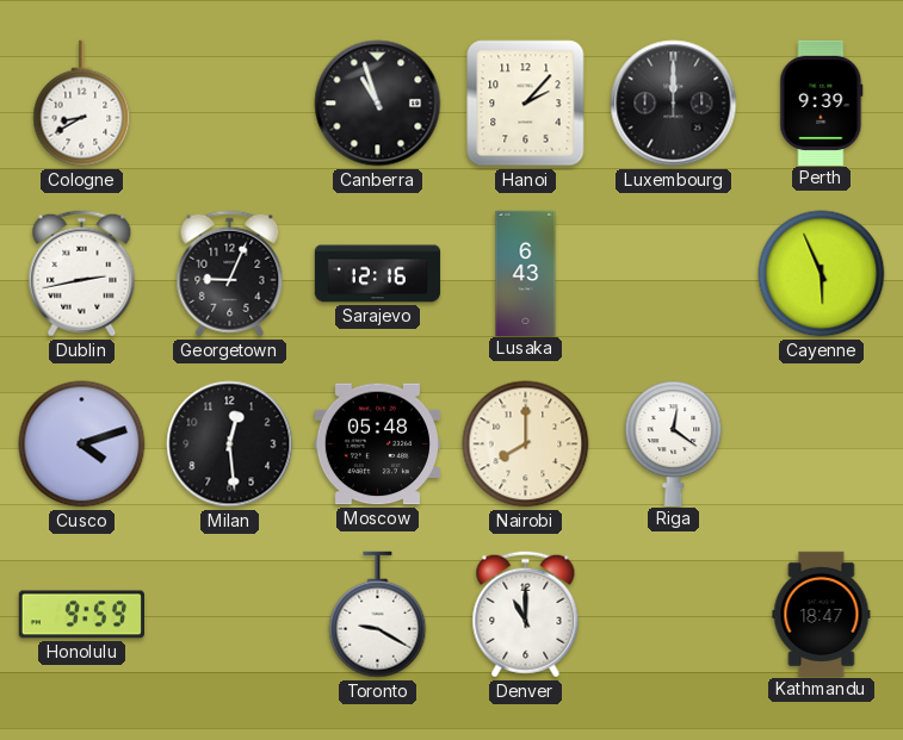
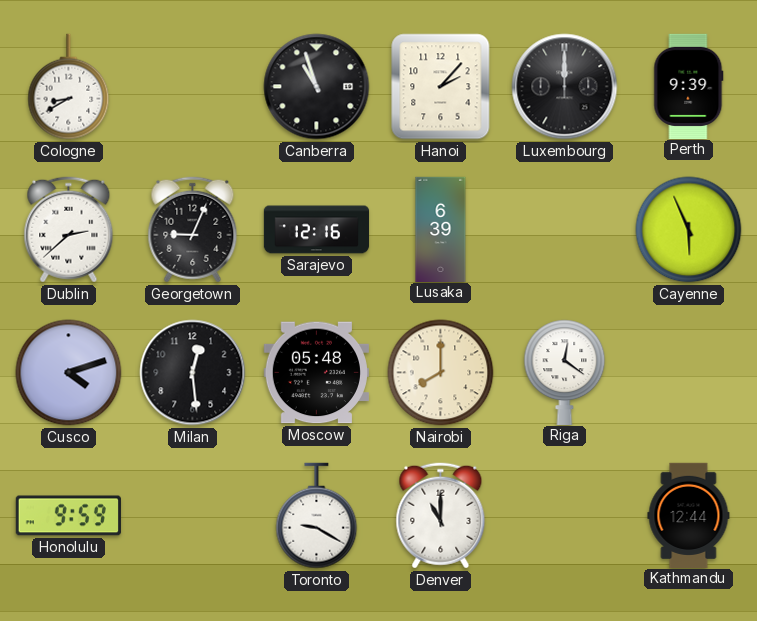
Dublin: 2:43 -> 2:38
Lusaka: 6:43 -> 6:39
Kathmandu: 18:47 -> 12:44
